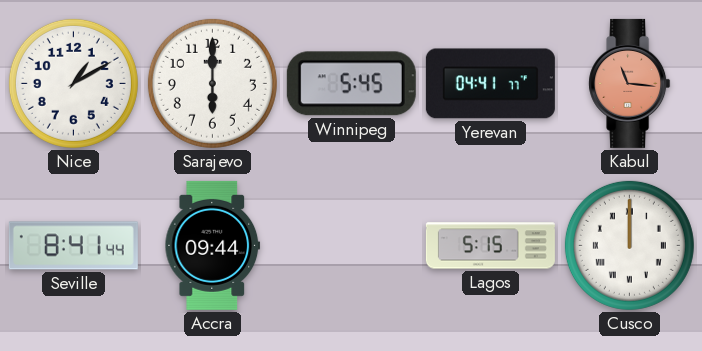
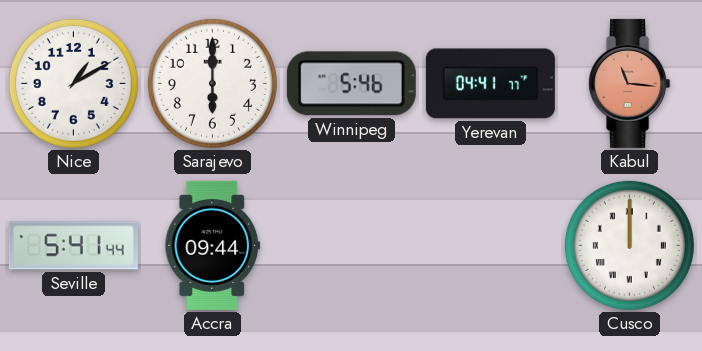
Winnipeg: 5:45 -> 5:46
Seville: 8:41 -> 5:41
Lagos: 5:15 -> none
